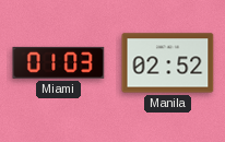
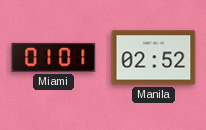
Miami: 01:03 -> 01:01
